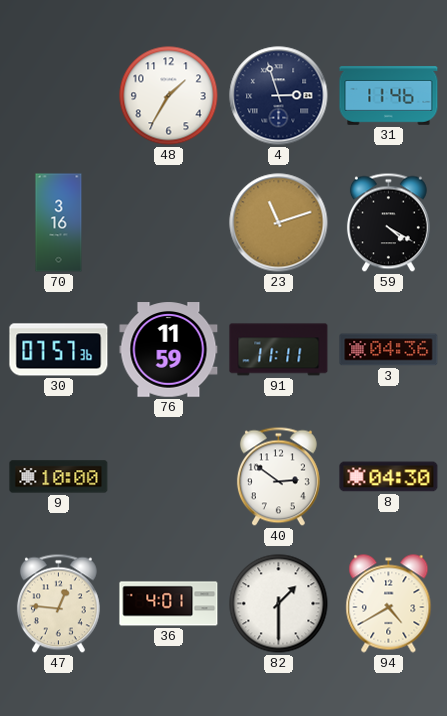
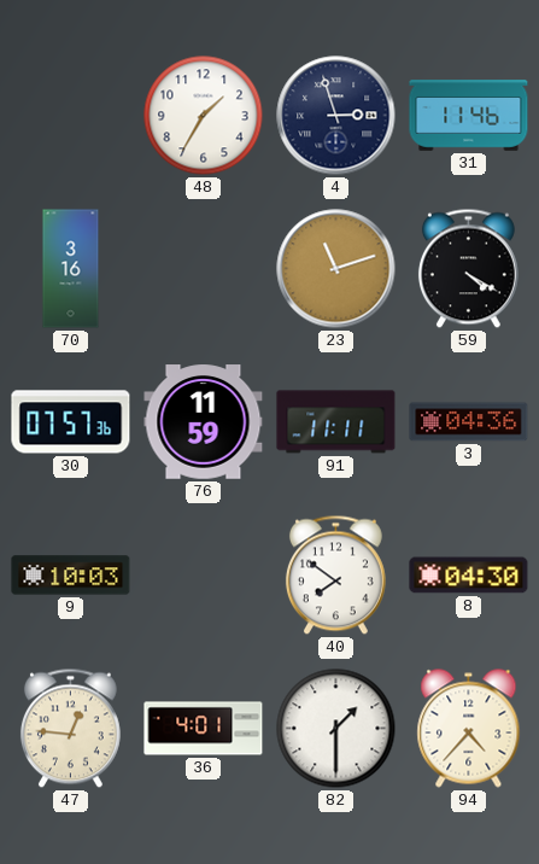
9: 10:00 -> 10:03
40: 2:51 -> 7:51
94: 4:40 -> 4:37
